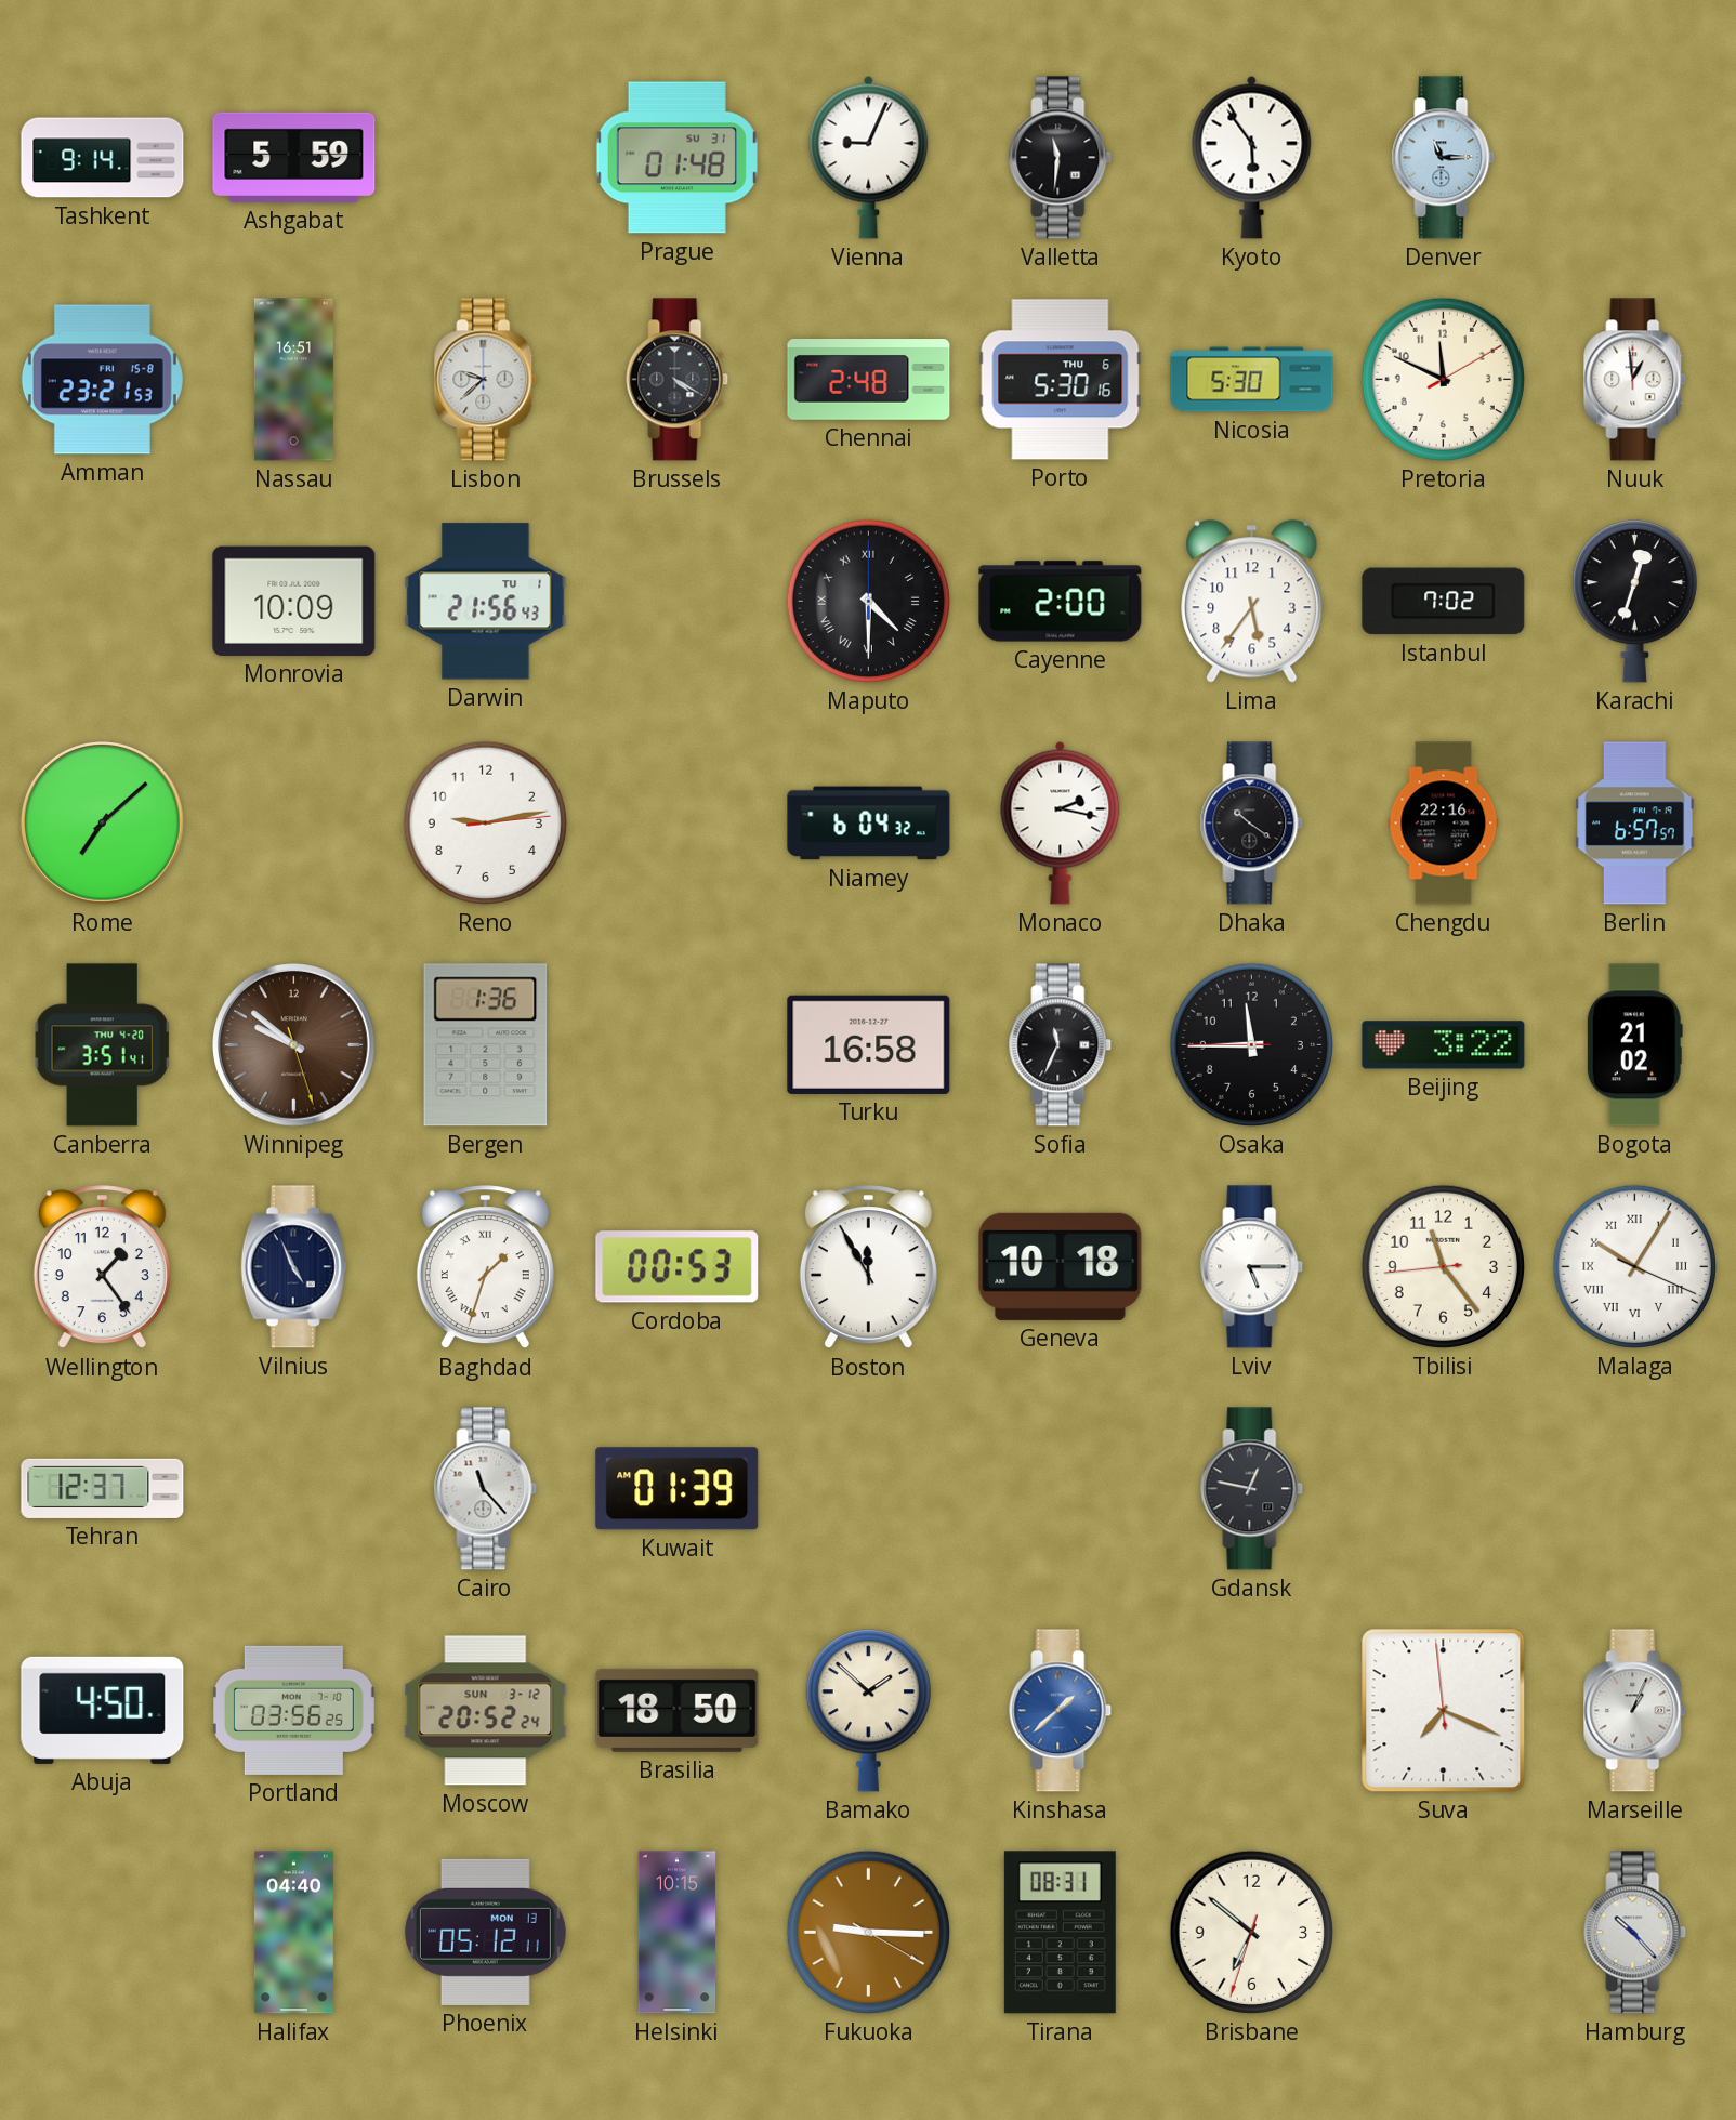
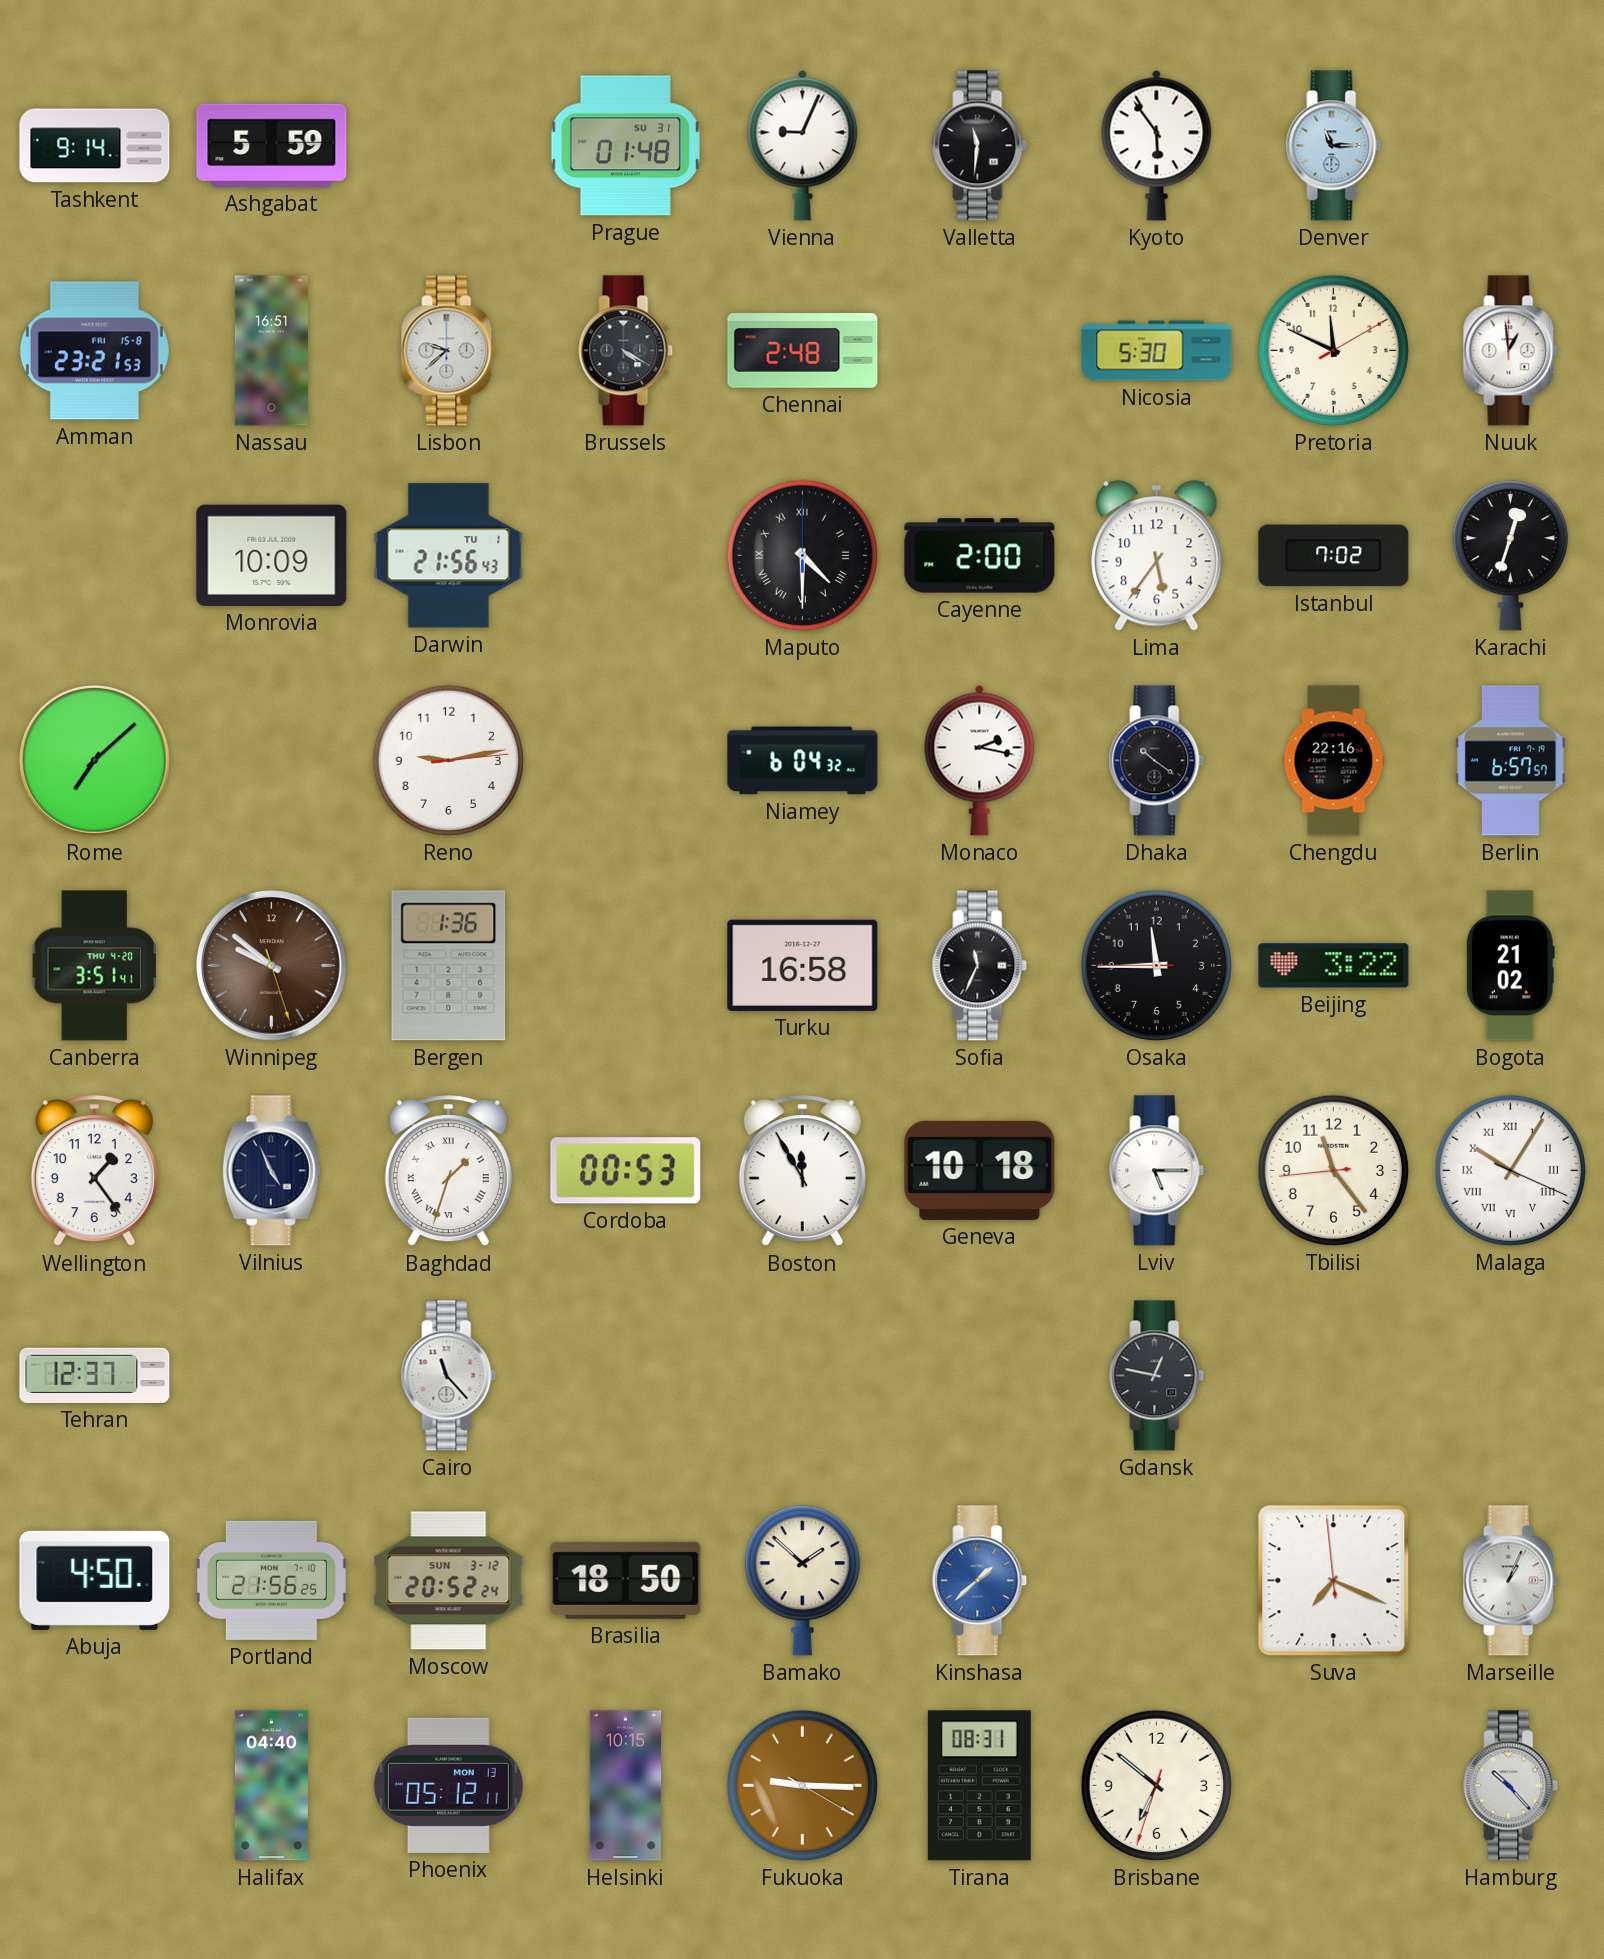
Porto: 5:30 -> none
Kuwait: 01:39 -> none
Portland: 03:56 -> 21:56
